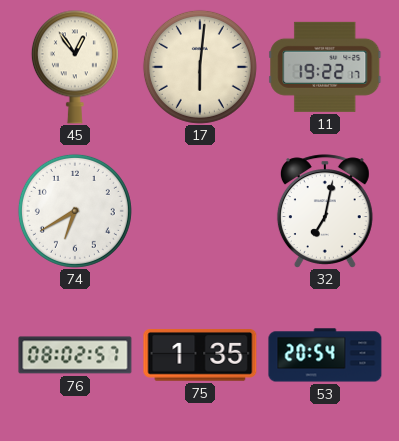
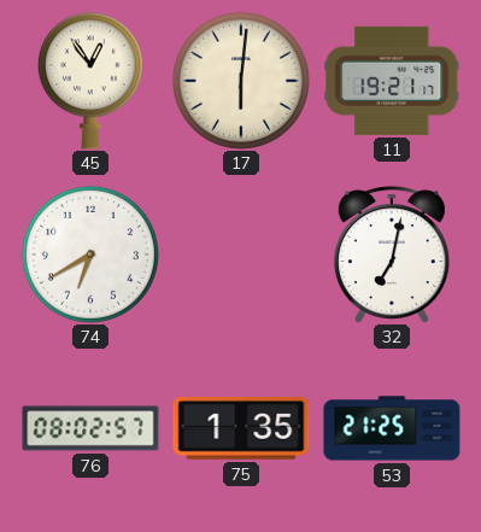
11: 19:22 -> 19:21
53: 20:54 -> 21:25
